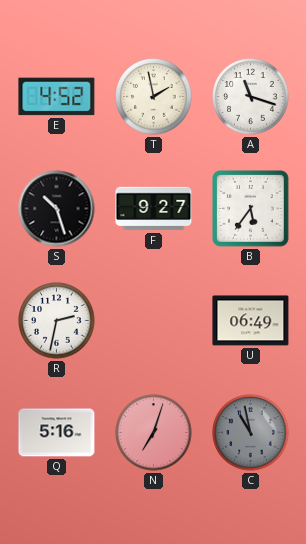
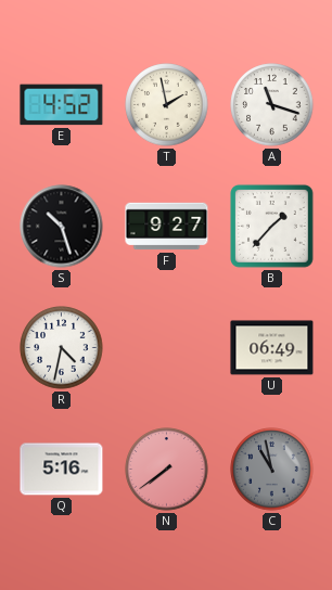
B: 5:36 -> 1:37
R: 2:32 -> 4:32
N: 7:03 -> 7:39
